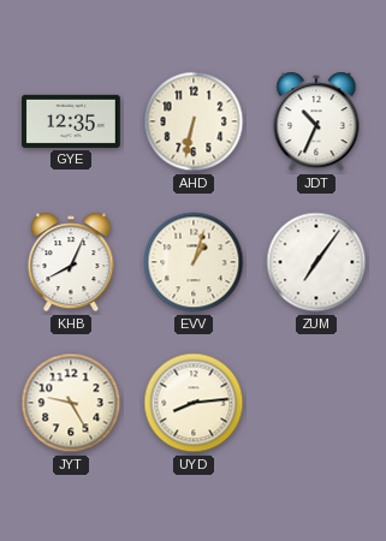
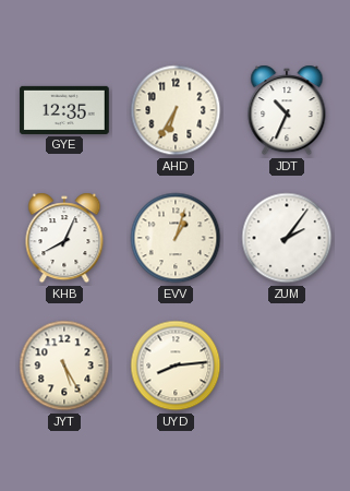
AHD: 6:32 -> 6:35
ZUM: 7:06 -> 2:06
JYT: 9:25 -> 5:25
